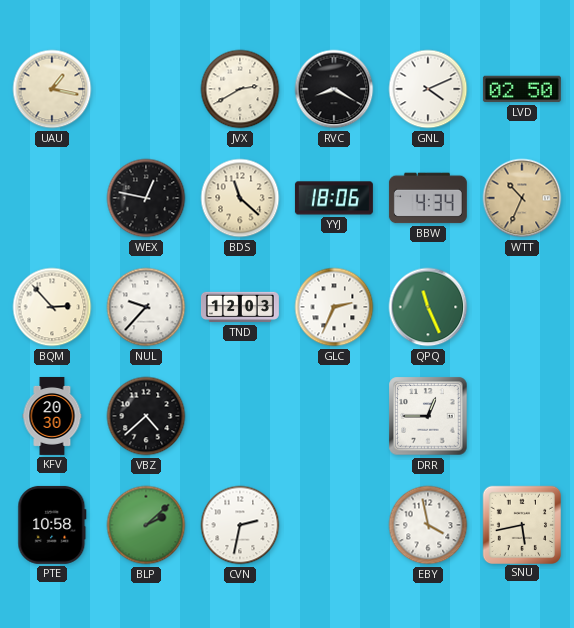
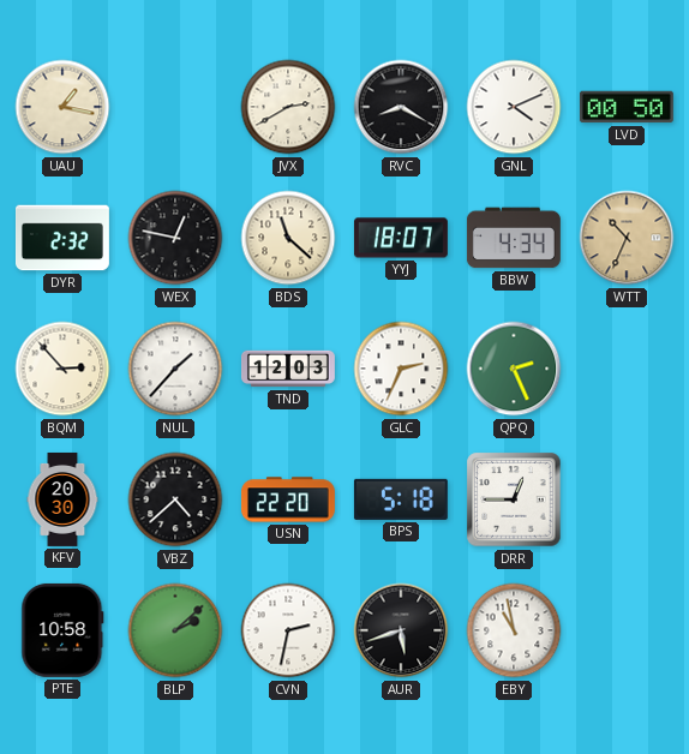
LVD: 02:50 -> 00:50
DYR: none -> 2:32
YYJ: 18:06 -> 18:07
NUL: 9:37 -> 1:37
QPQ: 11:26 -> 2:26
USN: none -> 22:20
BPS: none -> 5:18
AUR: none -> 5:42
EBY: 3:58 -> 10:58
SNU: 5:43 -> none
